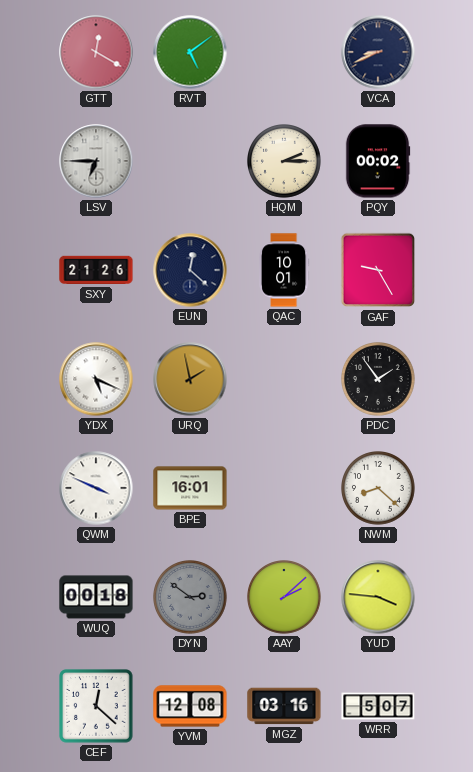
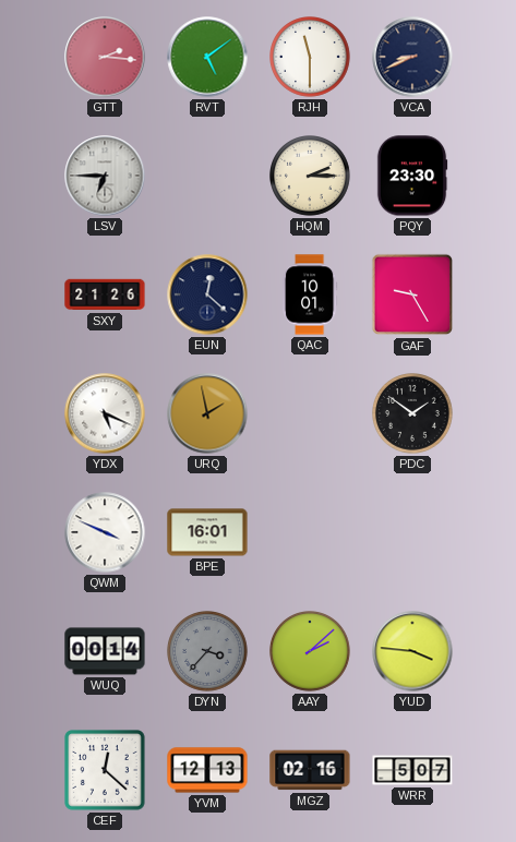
GTT: 12:20 -> 2:16
RJH: none -> 11:30
PQY: 00:02 -> 23:30
PDC: 1:54 -> 1:51
NWM: 8:22 -> none
WUQ: 00:18 -> 00:14
DYN: 2:51 -> 3:37
YVM: 12:08 -> 12:13
MGZ: 03:16 -> 02:16
